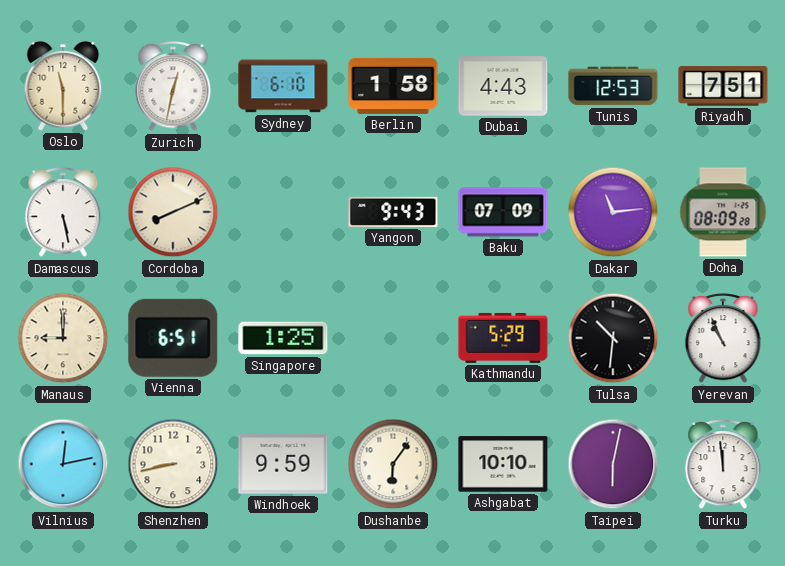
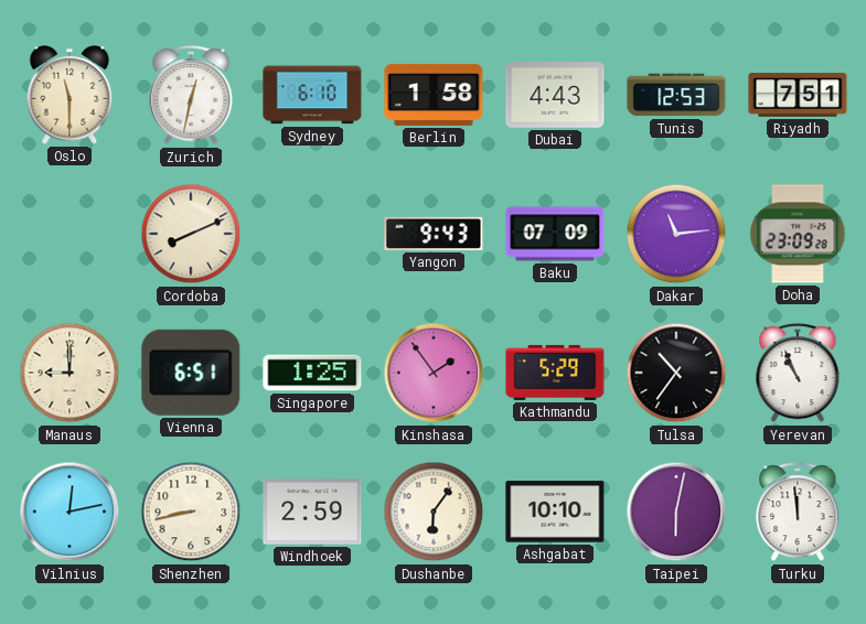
Damascus: 5:28 -> none
Doha: 08:09 -> 23:09
Kinshasa: none -> 1:54
Tulsa: 10:31 -> 10:36
Windhoek: 9:59 -> 2:59
